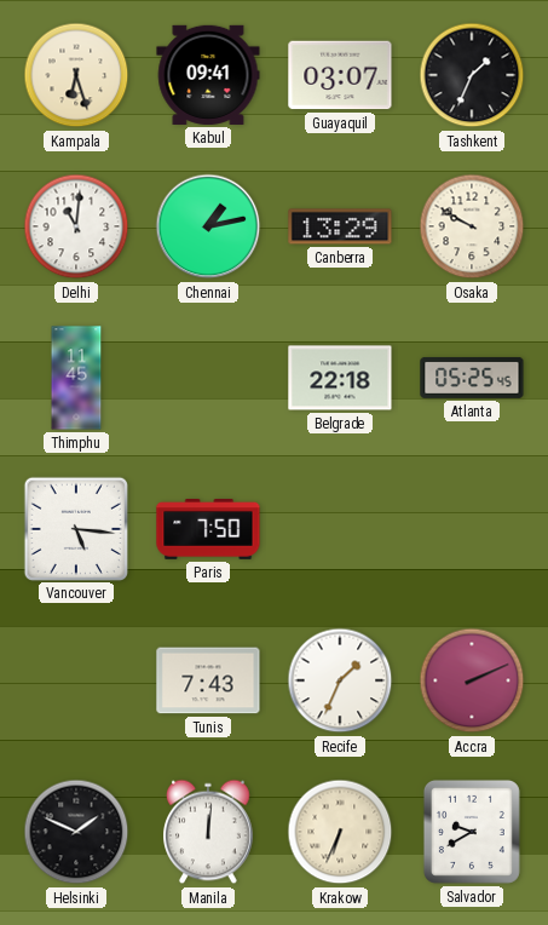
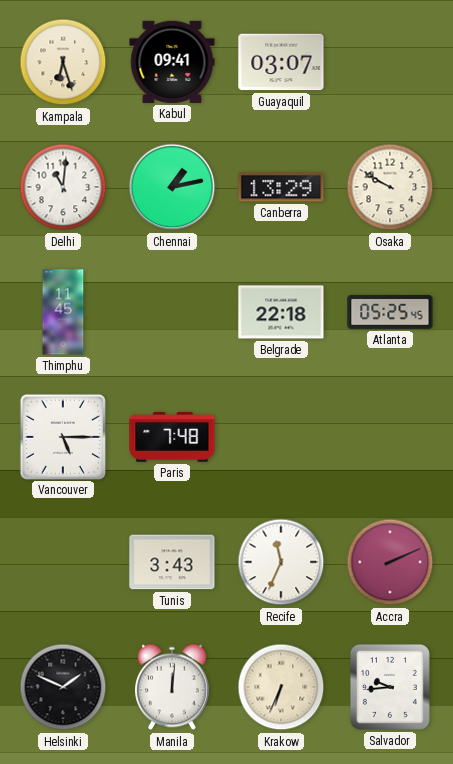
Tashkent: 1:34 -> none
Vancouver: 5:16 -> 5:15
Paris: 7:50 -> 7:48
Tunis: 7:43 -> 3:43
Recife: 1:34 -> 11:34
Salvador: 9:40 -> 9:44
